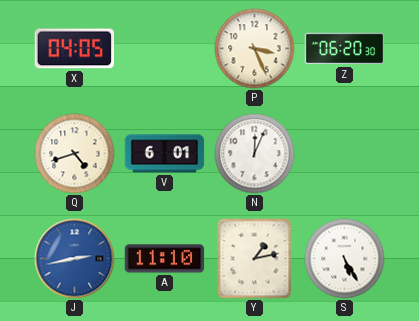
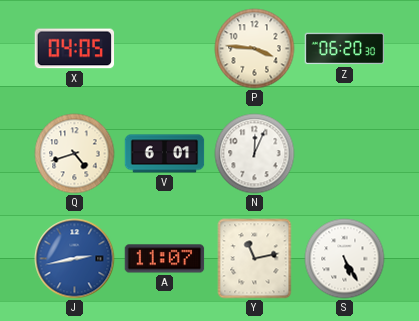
P: 3:26 -> 3:46
A: 11:10 -> 11:07
Y: 1:13 -> 11:13
